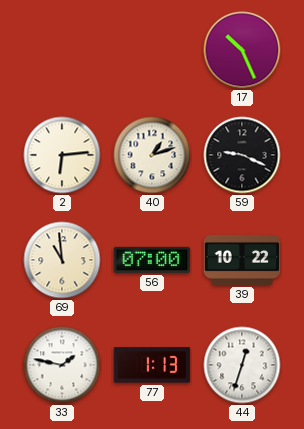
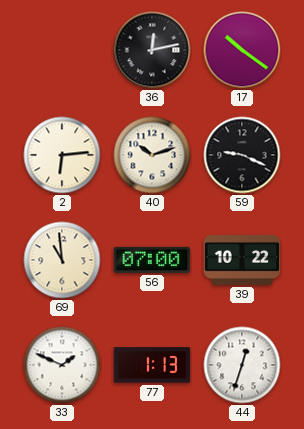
36: none -> 12:13
17: 10:26 -> 10:21
40: 1:12 -> 10:12
33: 1:47 -> 1:49
